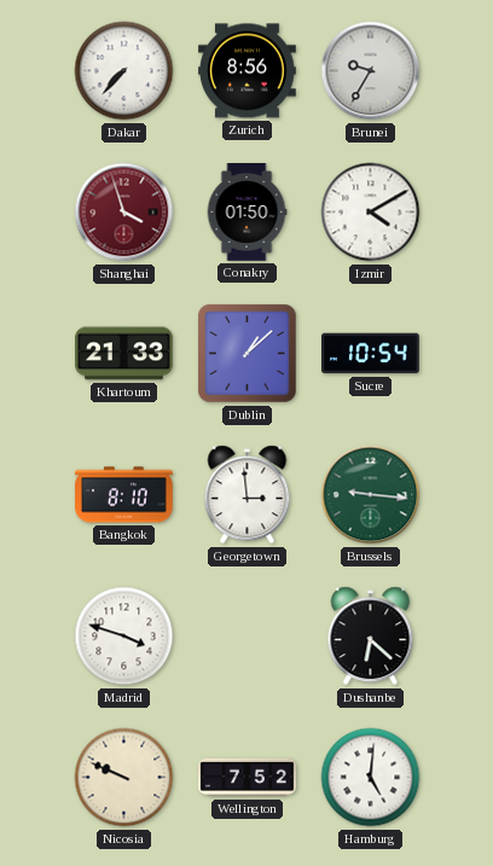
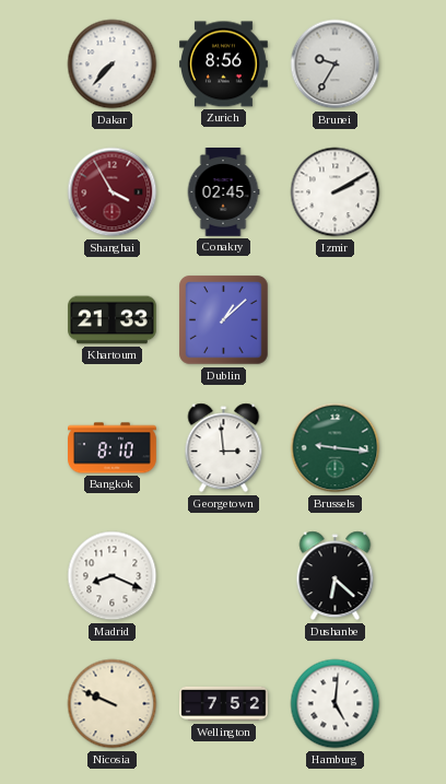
Shanghai: 3:57 -> 3:55
Conakry: 01:50 -> 02:45
Izmir: 4:10 -> 2:10
Sucre: 10:54 -> none
Madrid: 3:48 -> 8:19
